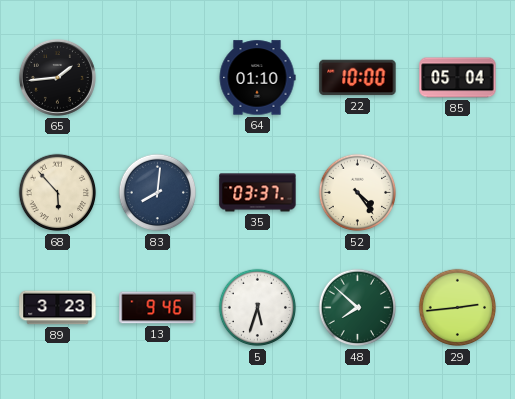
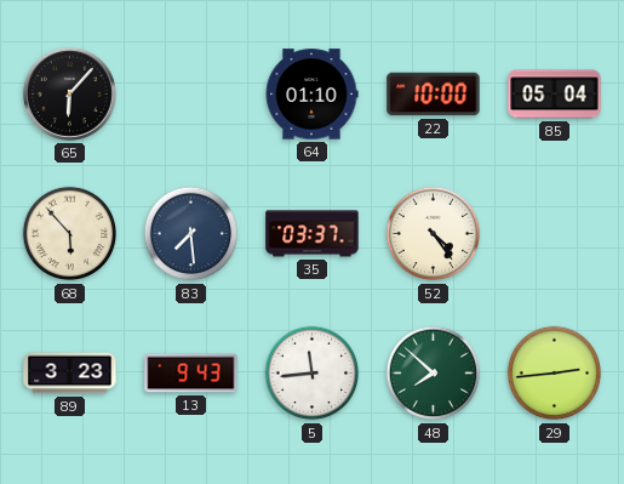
65: 1:44 -> 6:07
83: 8:01 -> 7:29
13: 9:46 -> 9:43
5: 5:33 -> 11:44
